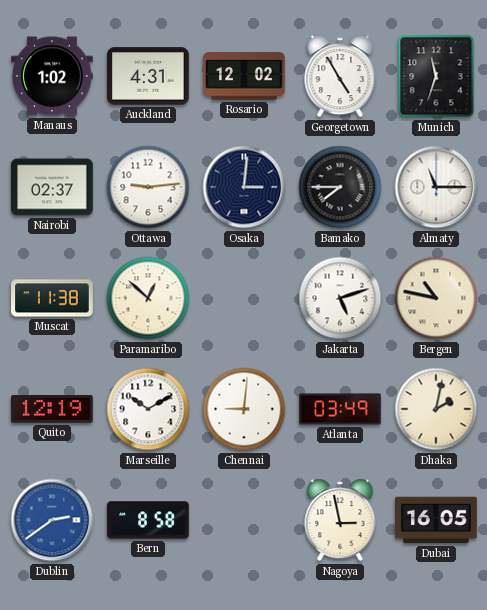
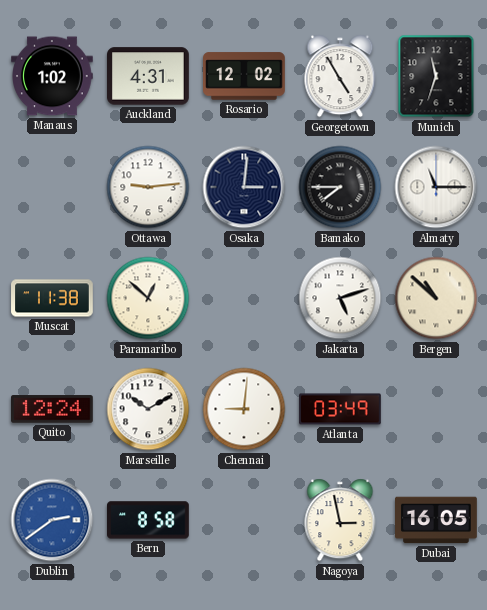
Nairobi: 02:37 -> none
Bergen: 10:47 -> 10:52
Quito: 12:19 -> 12:24
Dhaka: 2:02 -> none
